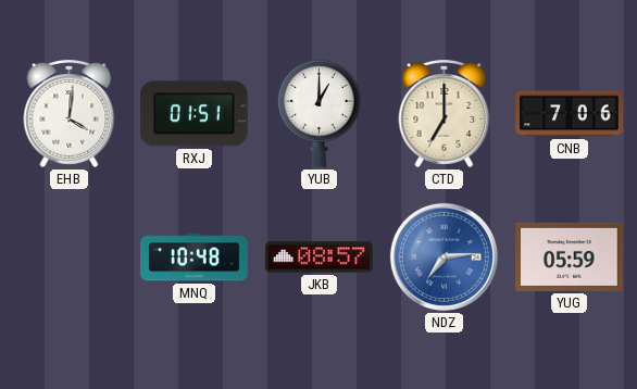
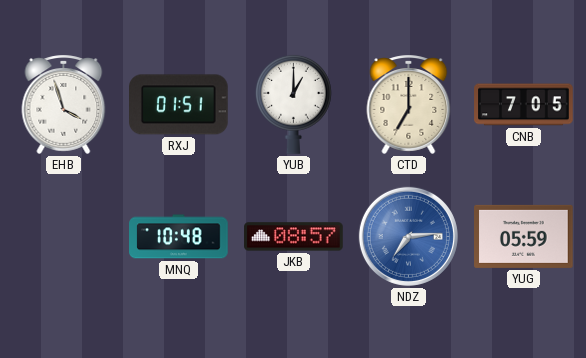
EHB: 4:01 -> 3:57
CNB: 7:06 -> 7:05
